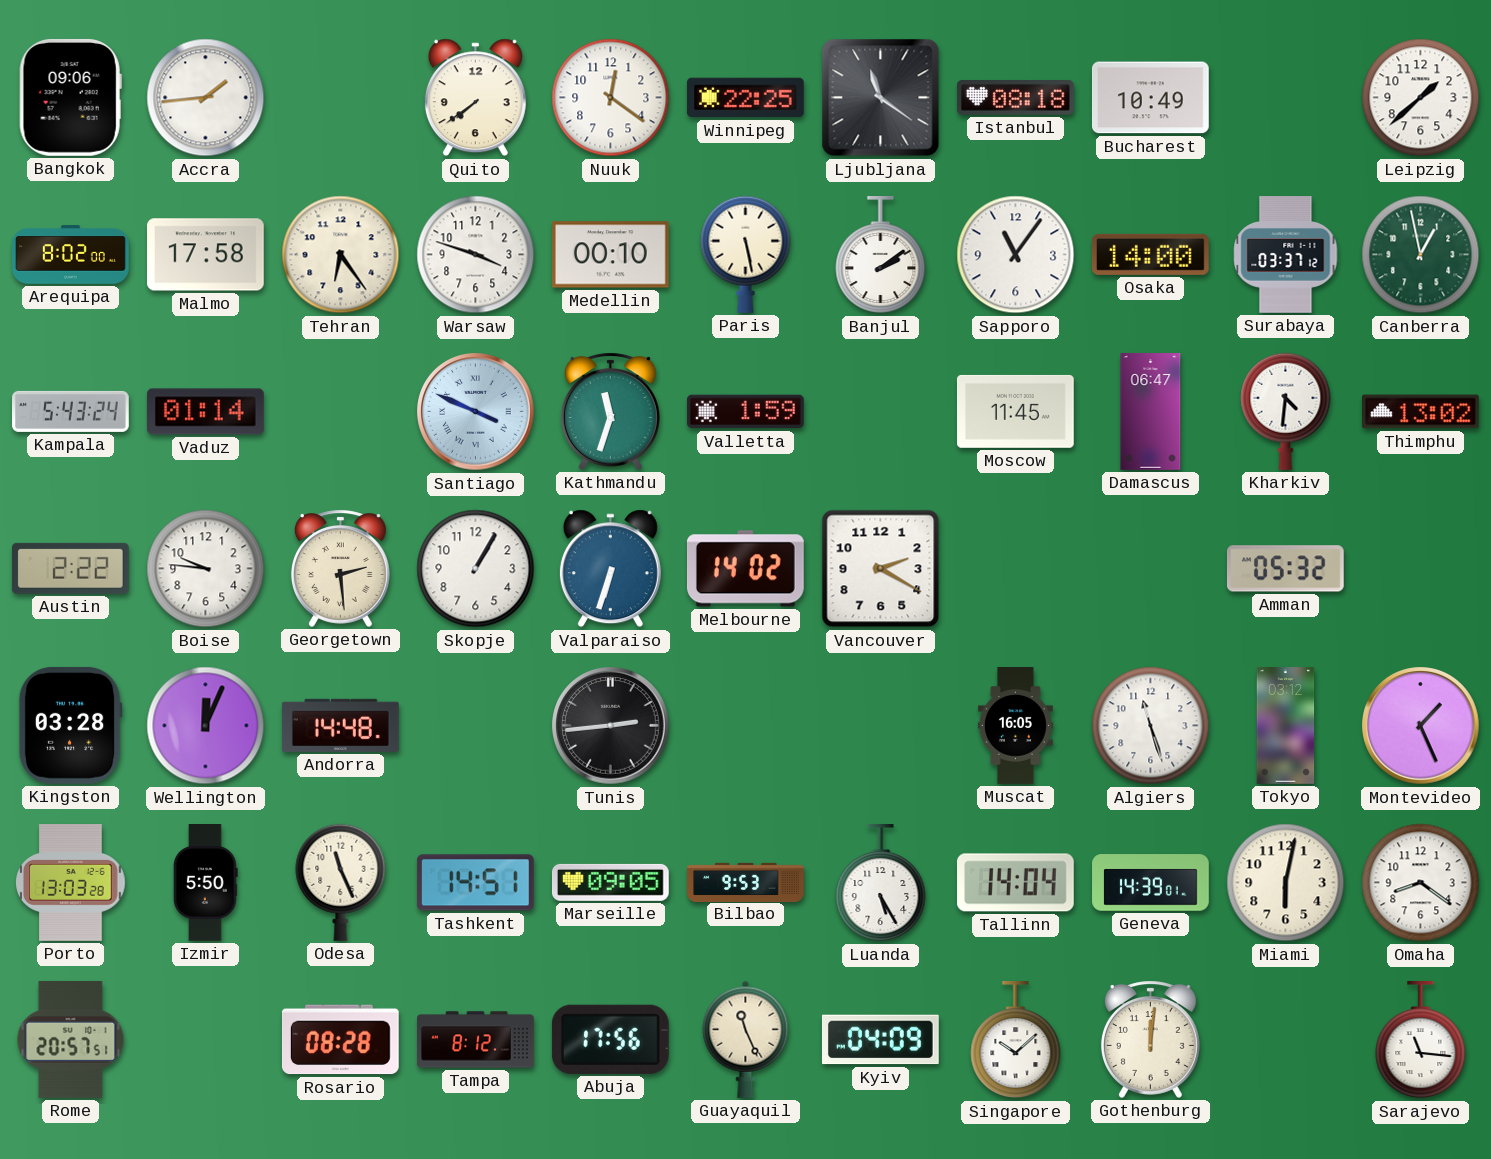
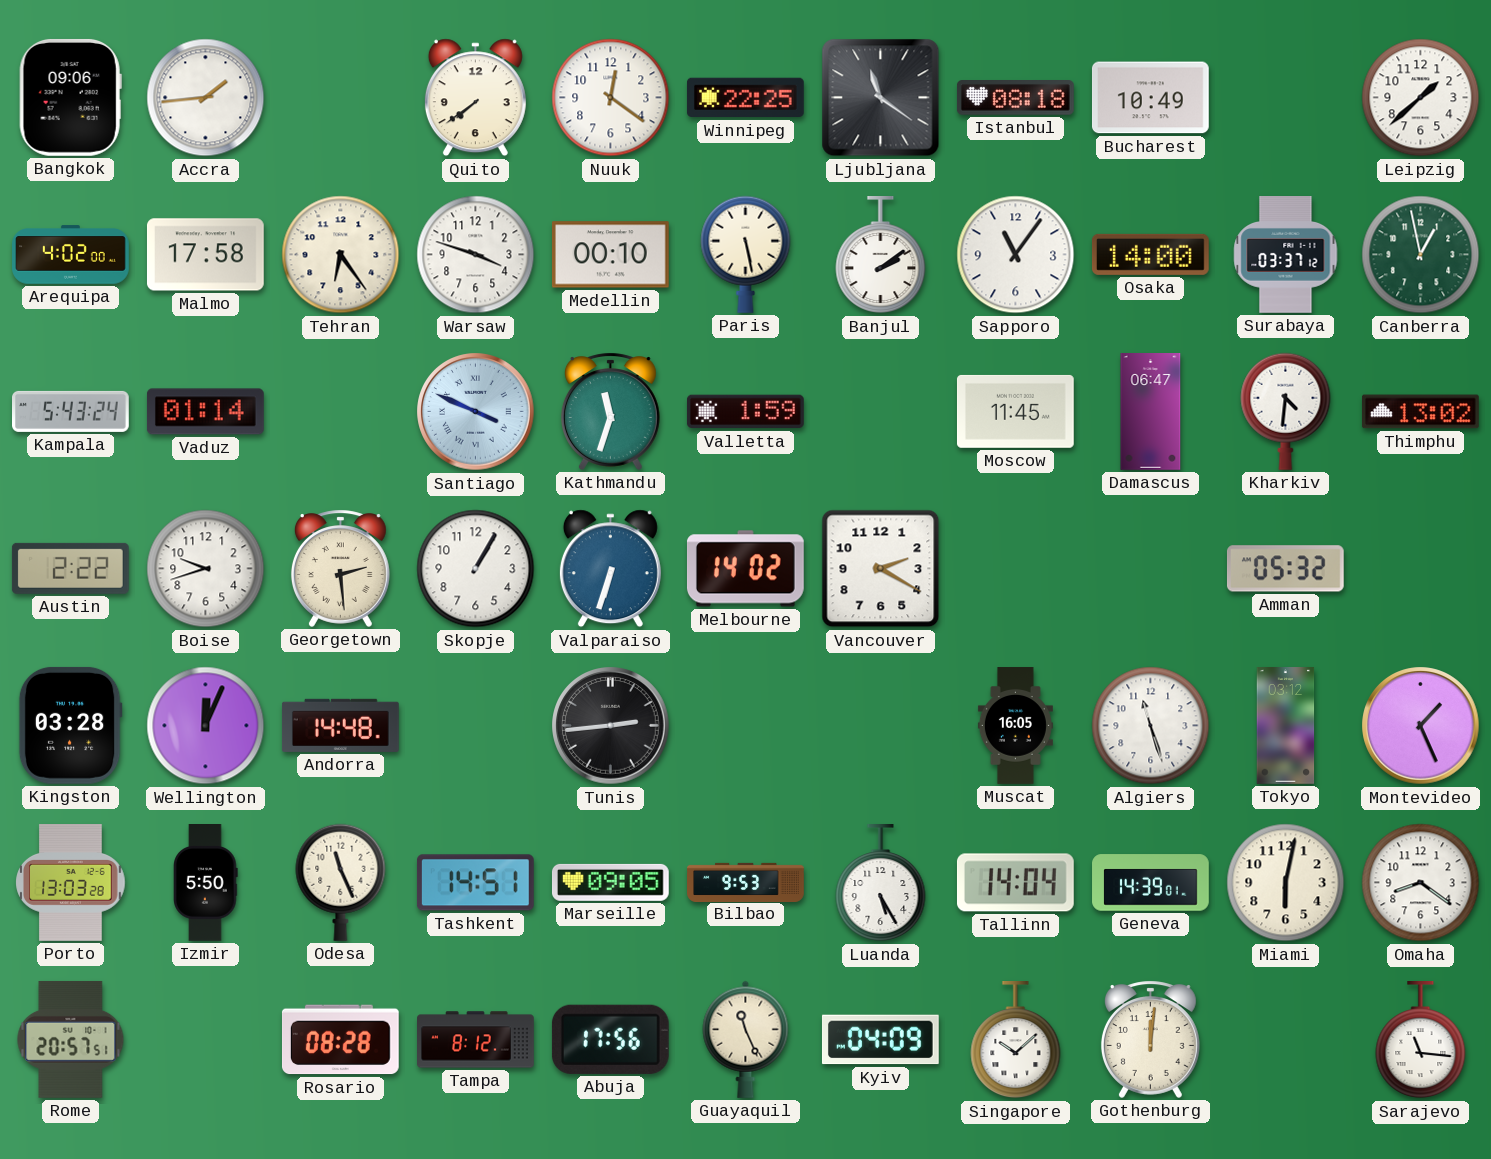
Arequipa: 8:02 -> 4:02
Boise: 9:46 -> 9:42
